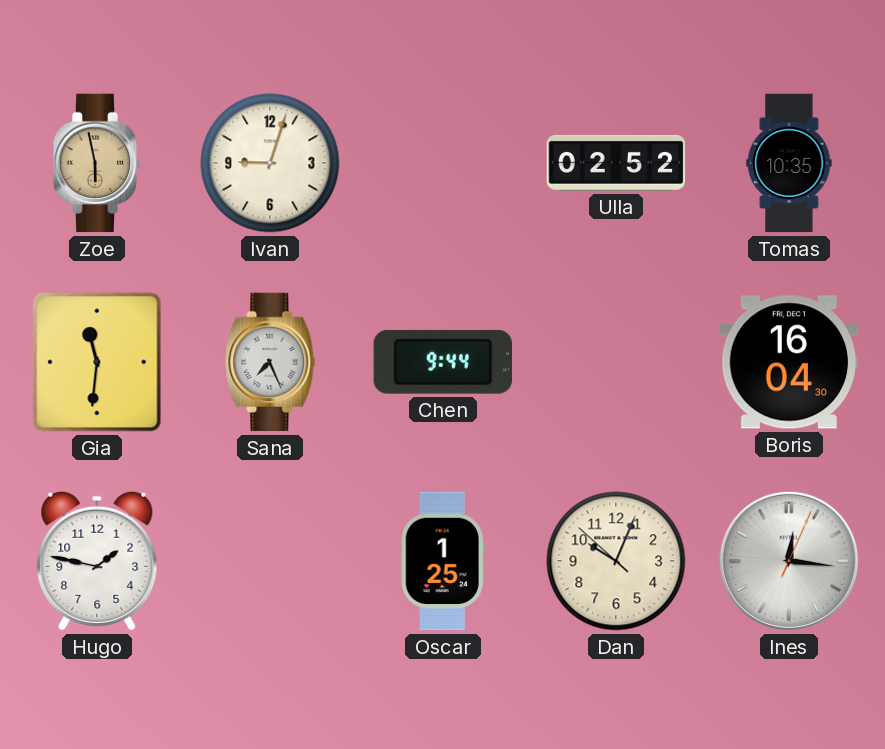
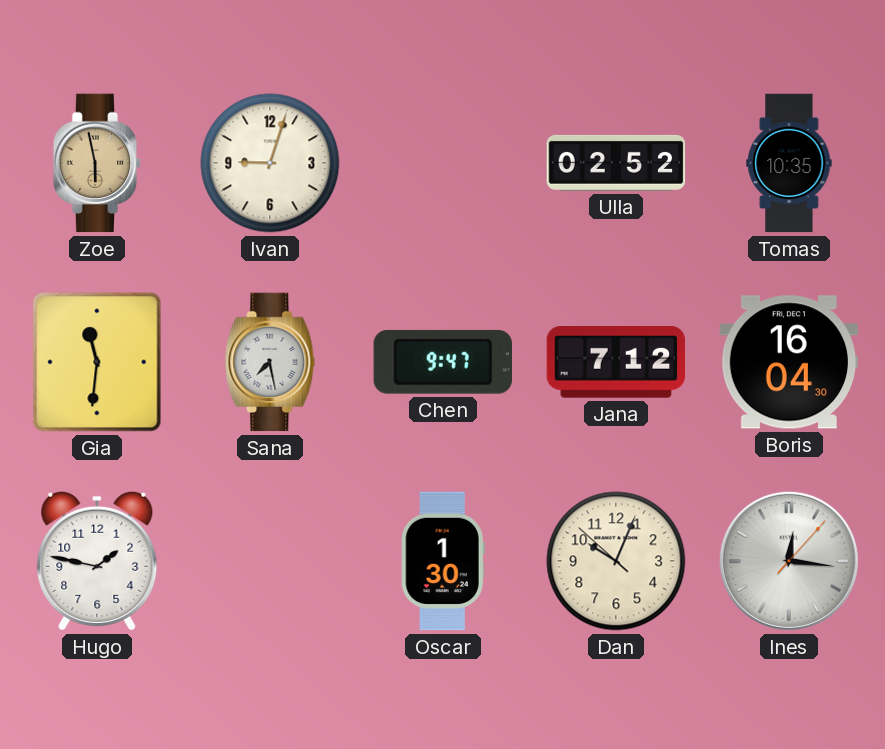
Sana: 7:26 -> 7:28
Chen: 9:44 -> 9:47
Jana: none -> 7:12
Oscar: 1:25 -> 1:30
Ines: 12:16:04 -> 12:16:07
